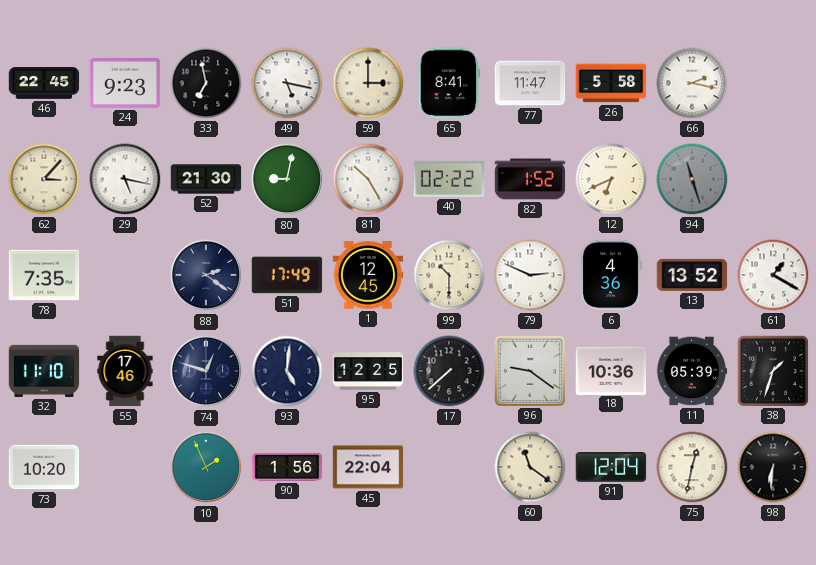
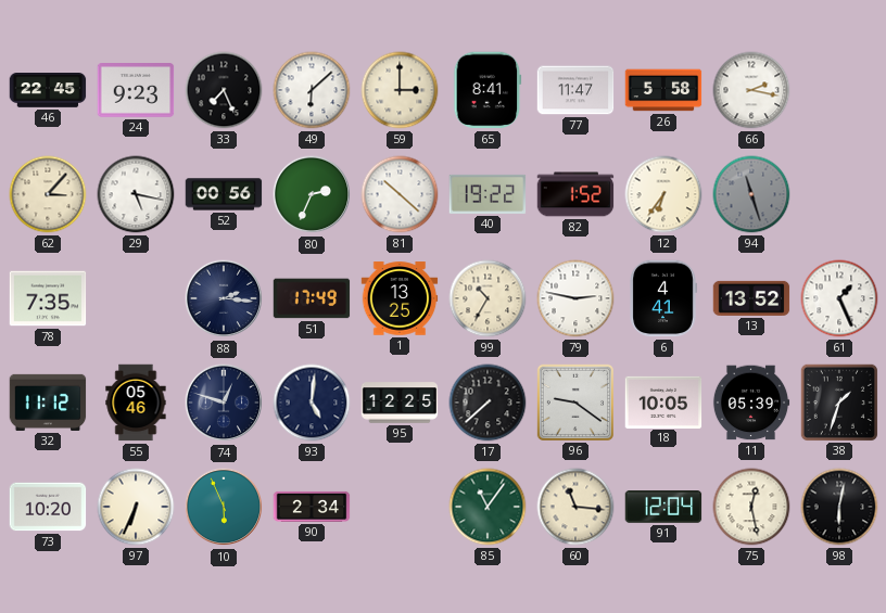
33: 6:58 -> 7:26
49: 5:17 -> 6:08
52: 21:30 -> 00:56
80: 9:02 -> 2:34
81: 10:25 -> 10:22
40: 02:22 -> 19:22
12: 6:41 -> 6:36
88: 2:21 -> 2:16
1: 12:45 -> 13:25
99: 10:30 -> 10:35
79: 2:49 -> 2:47
6: 4:36 -> 4:41
61: 1:20 -> 1:26
32: 11:10 -> 11:12
55: 17:46 -> 05:46
18: 10:36 -> 10:05
97: none -> 6:34
10: 1:56 -> 5:56
90: 1:56 -> 2:34
45: 22:04 -> none
85: none -> 11:06
60: 11:21 -> 11:16
75: 12:32 -> 12:28
98: 6:31 -> 6:02
